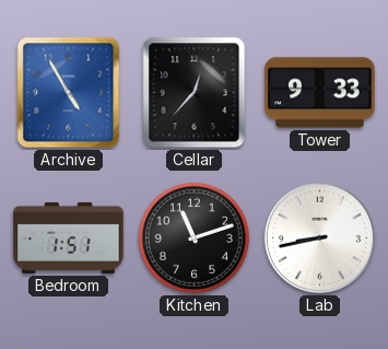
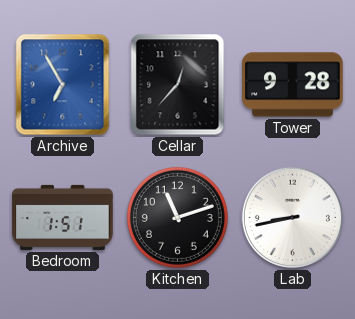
Archive: 4:55 -> 6:55
Tower: 9:33 -> 9:28
